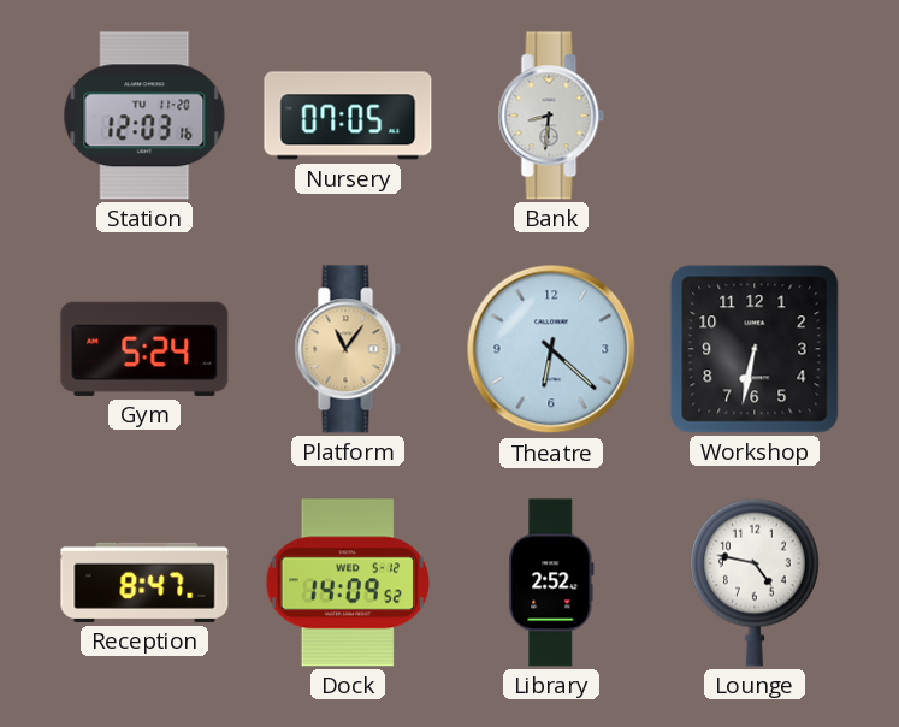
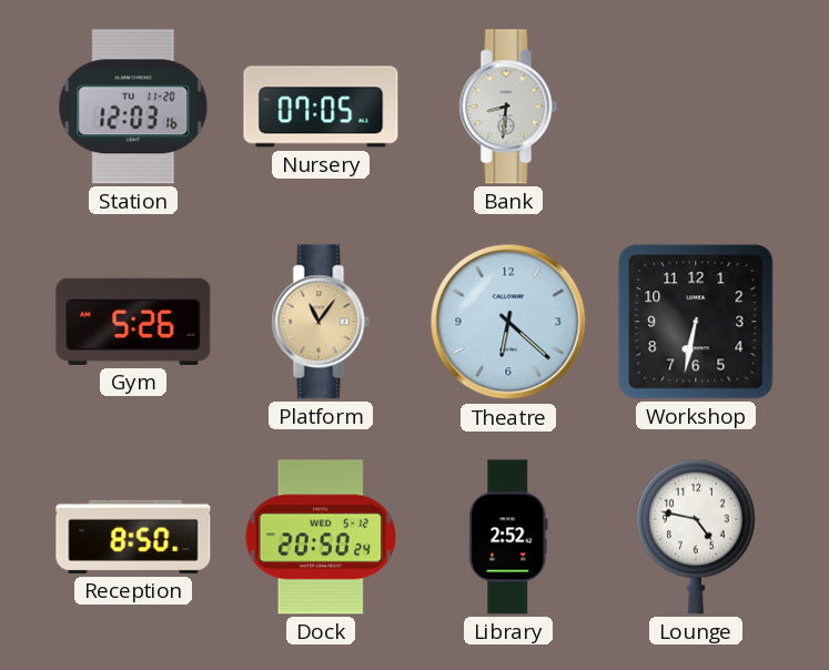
Gym: 5:24 -> 5:26
Reception: 8:47 -> 8:50
Dock: 14:09 -> 20:50
